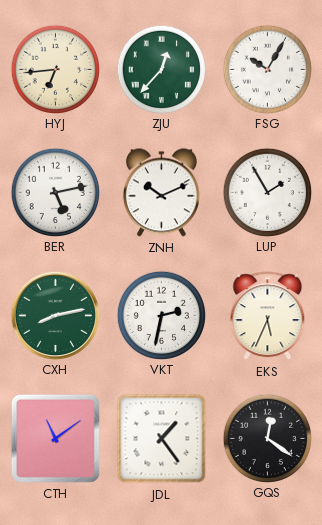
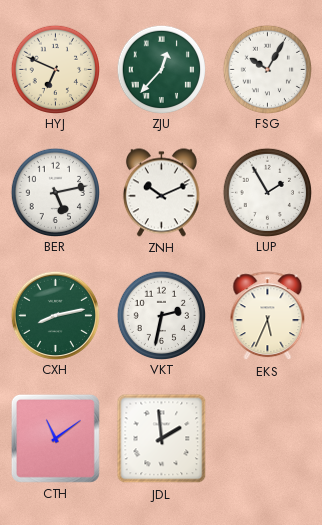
HYJ: 6:44 -> 6:49
JDL: 1:24 -> 1:59
GQS: 12:21 -> none
